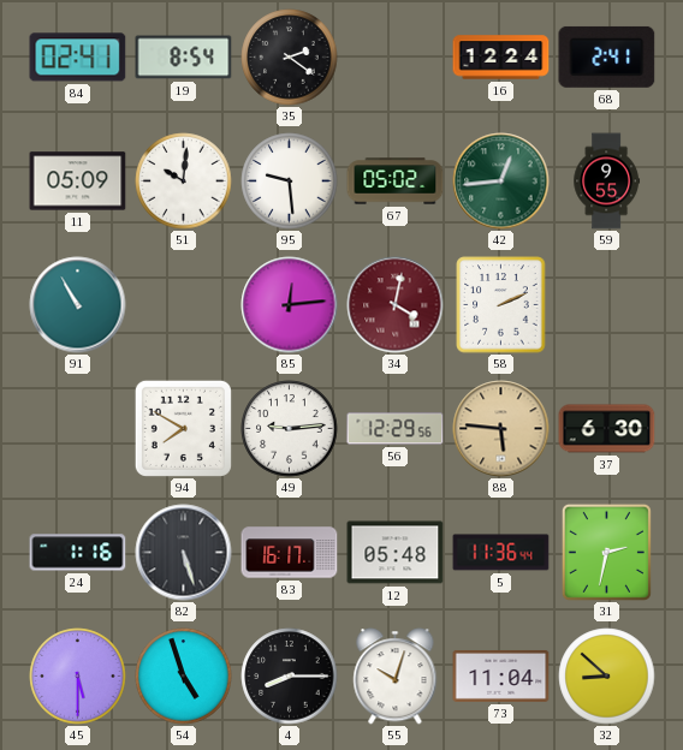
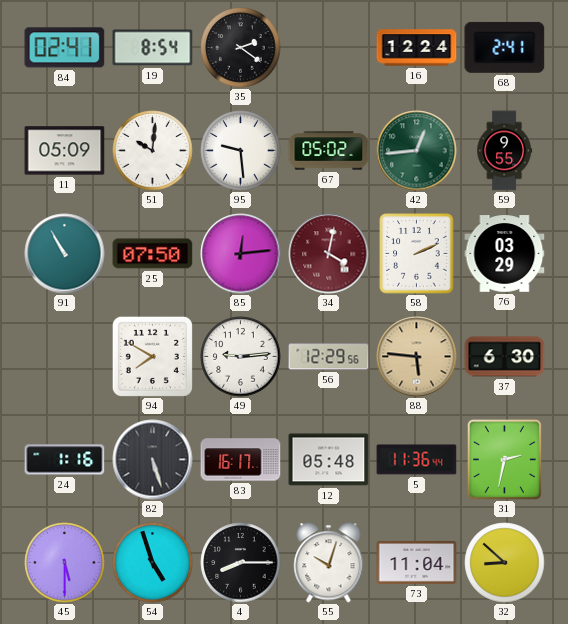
25: none -> 07:50
76: none -> 03:29
